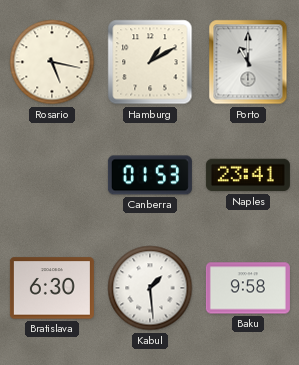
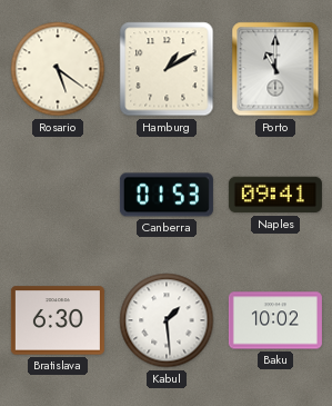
Rosario: 5:17 -> 5:21
Naples: 23:41 -> 09:41
Baku: 9:58 -> 10:02
